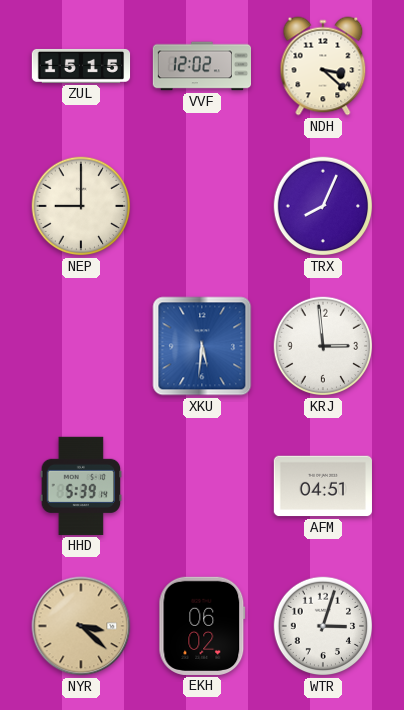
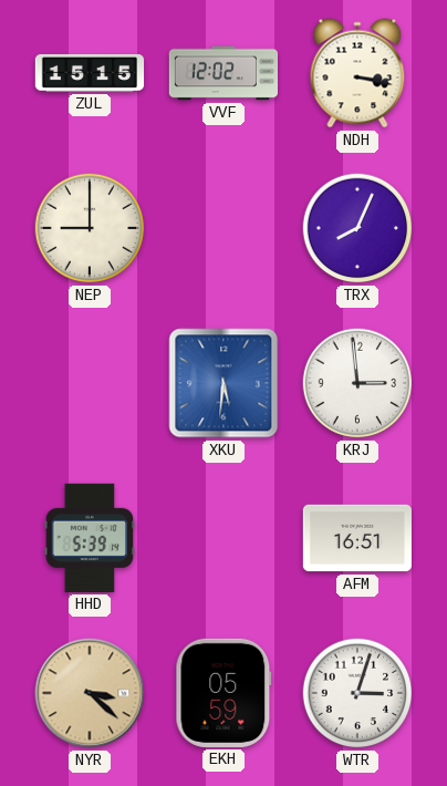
NDH: 3:22 -> 3:17
AFM: 04:51 -> 16:51
EKH: 06:02 -> 05:59
